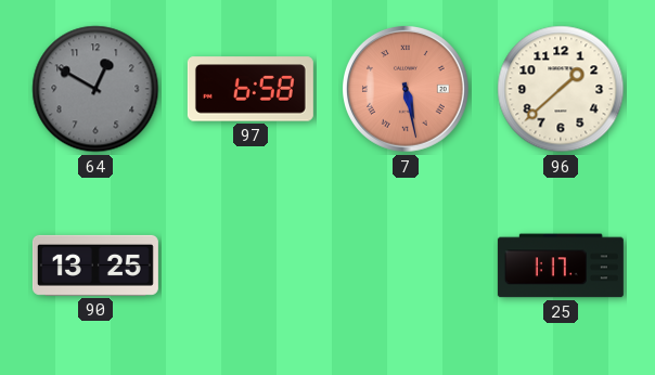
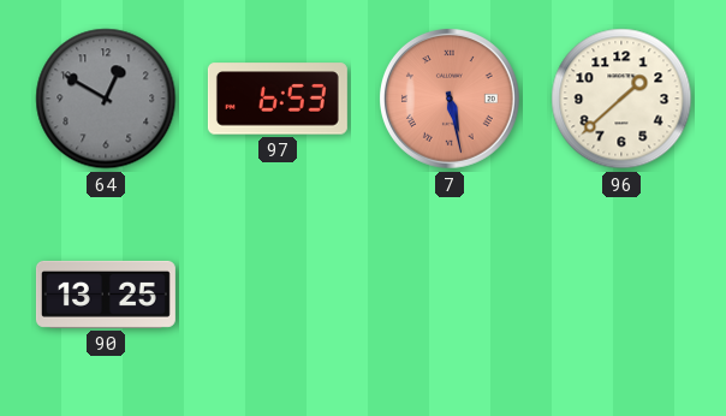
97: 6:58 -> 6:53
25: 1:17 -> none
